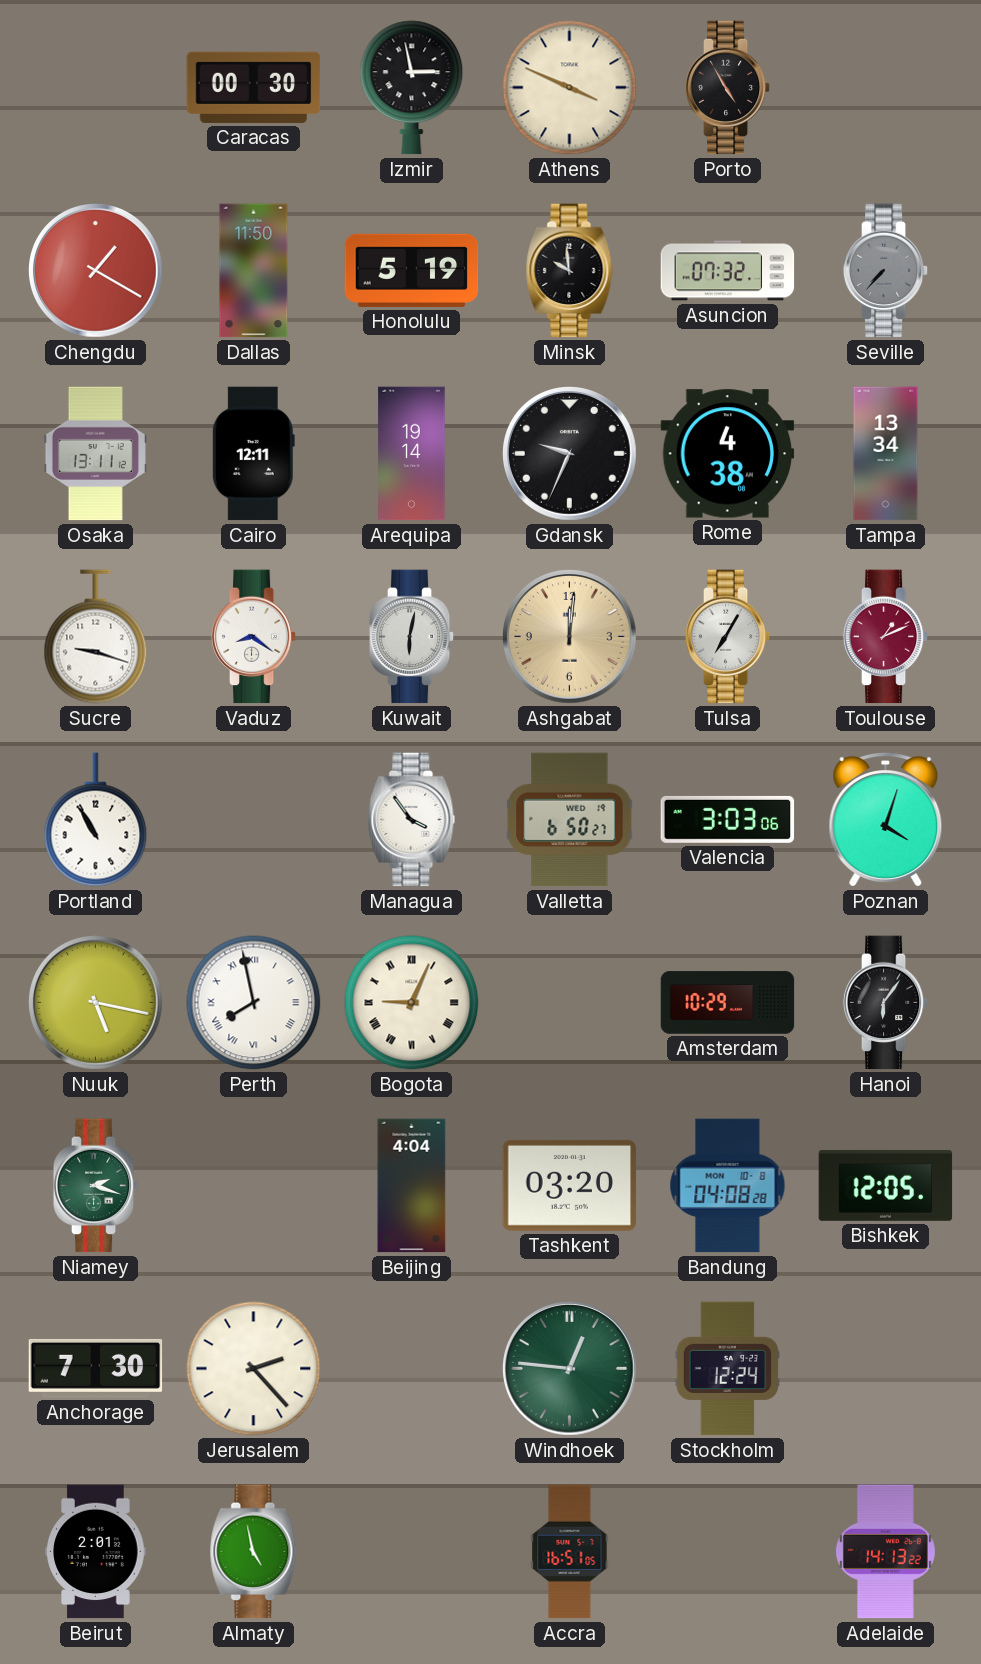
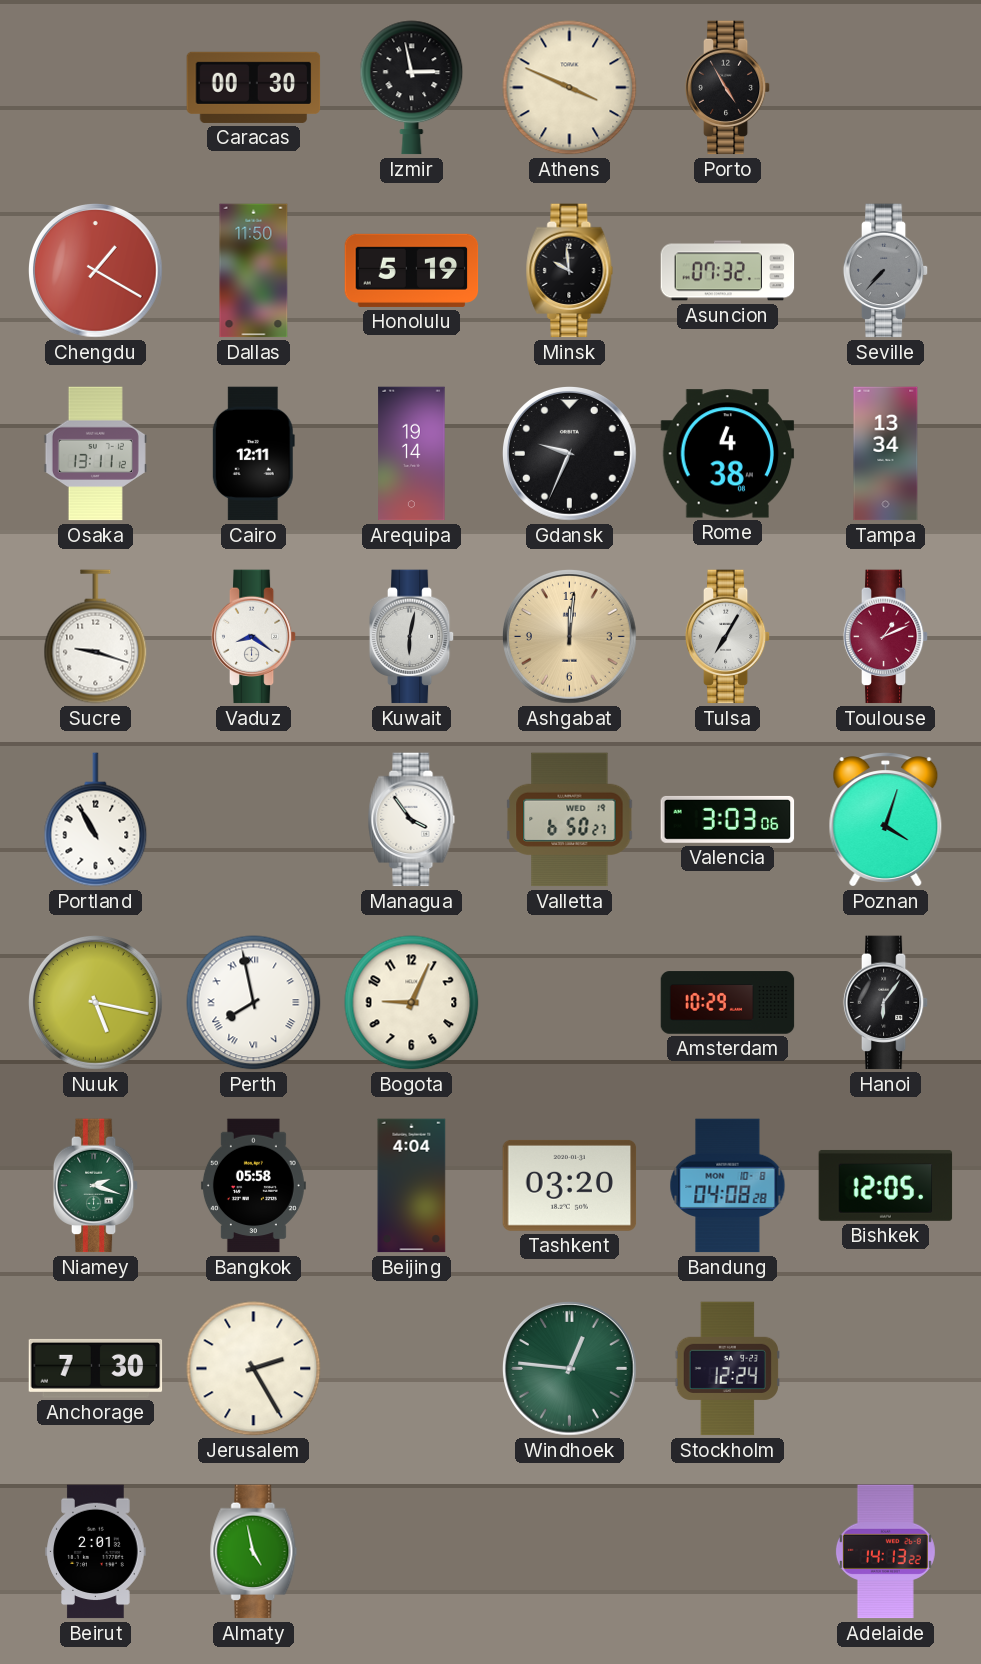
Bogota numerals: Roman -> Arabic
Bangkok: none -> 05:58
Jerusalem: 2:23 -> 2:25
Accra: 16:51 -> none
